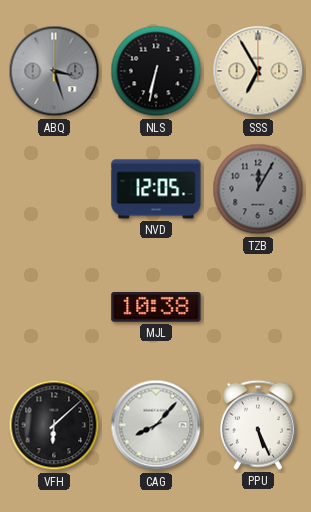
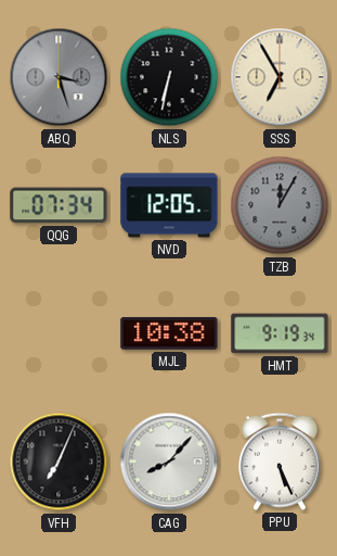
QQG: none -> 07:34
HMT: none -> 9:19
VFH: 6:08 -> 7:04
